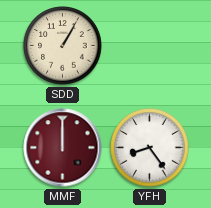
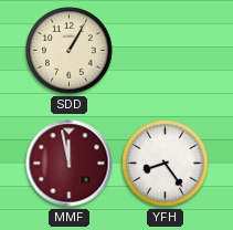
MMF: 12:00 -> 11:58
